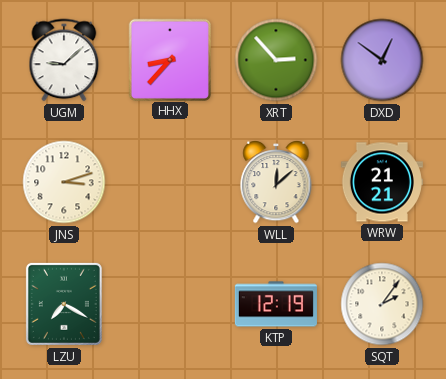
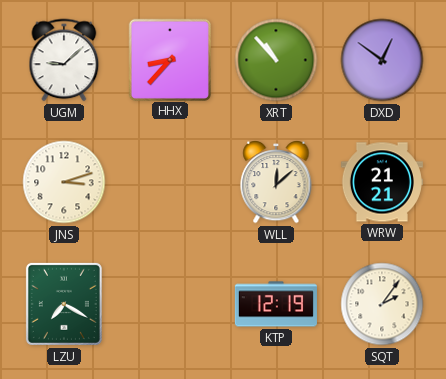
XRT: 2:53 -> 10:53
